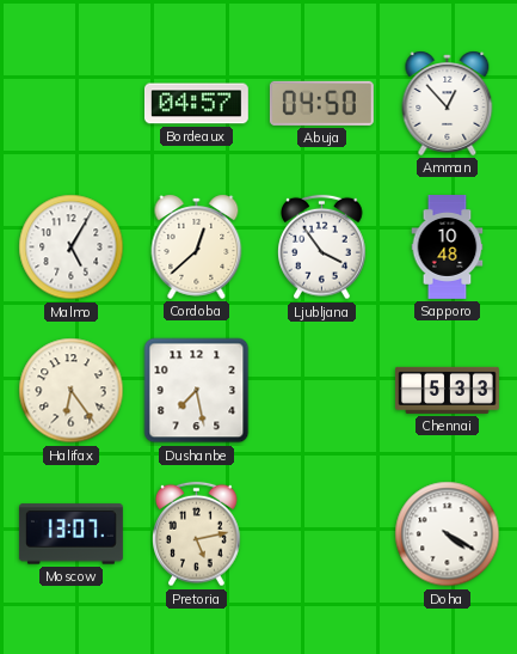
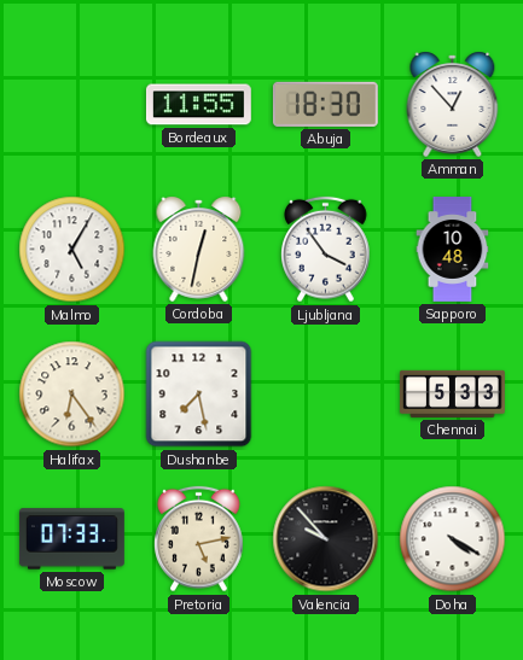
Bordeaux: 04:57 -> 11:55
Abuja: 04:50 -> 18:30
Cordoba: 12:38 -> 12:32
Moscow: 13:07 -> 07:33
Valencia: none -> 9:53
